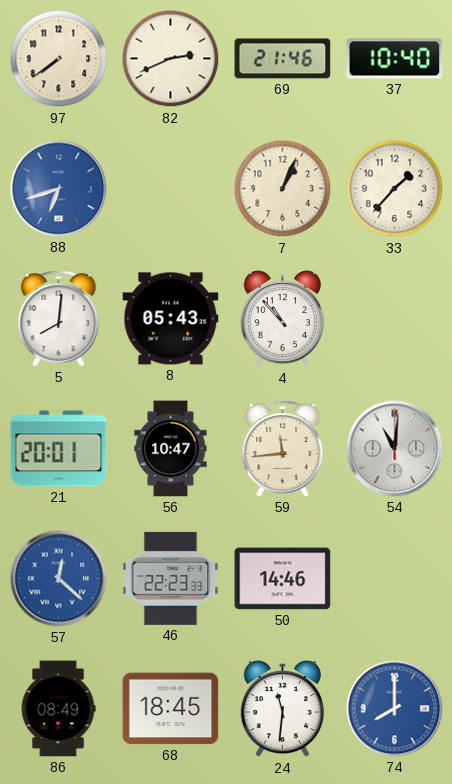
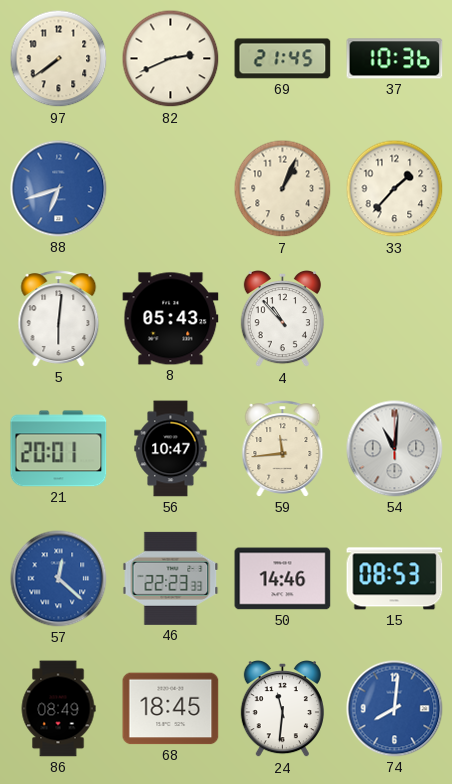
69: 21:46 -> 21:45
37: 10:40 -> 10:36
5: 8:01 -> 6:01
15: none -> 08:53
74: 8:00 -> 8:01
